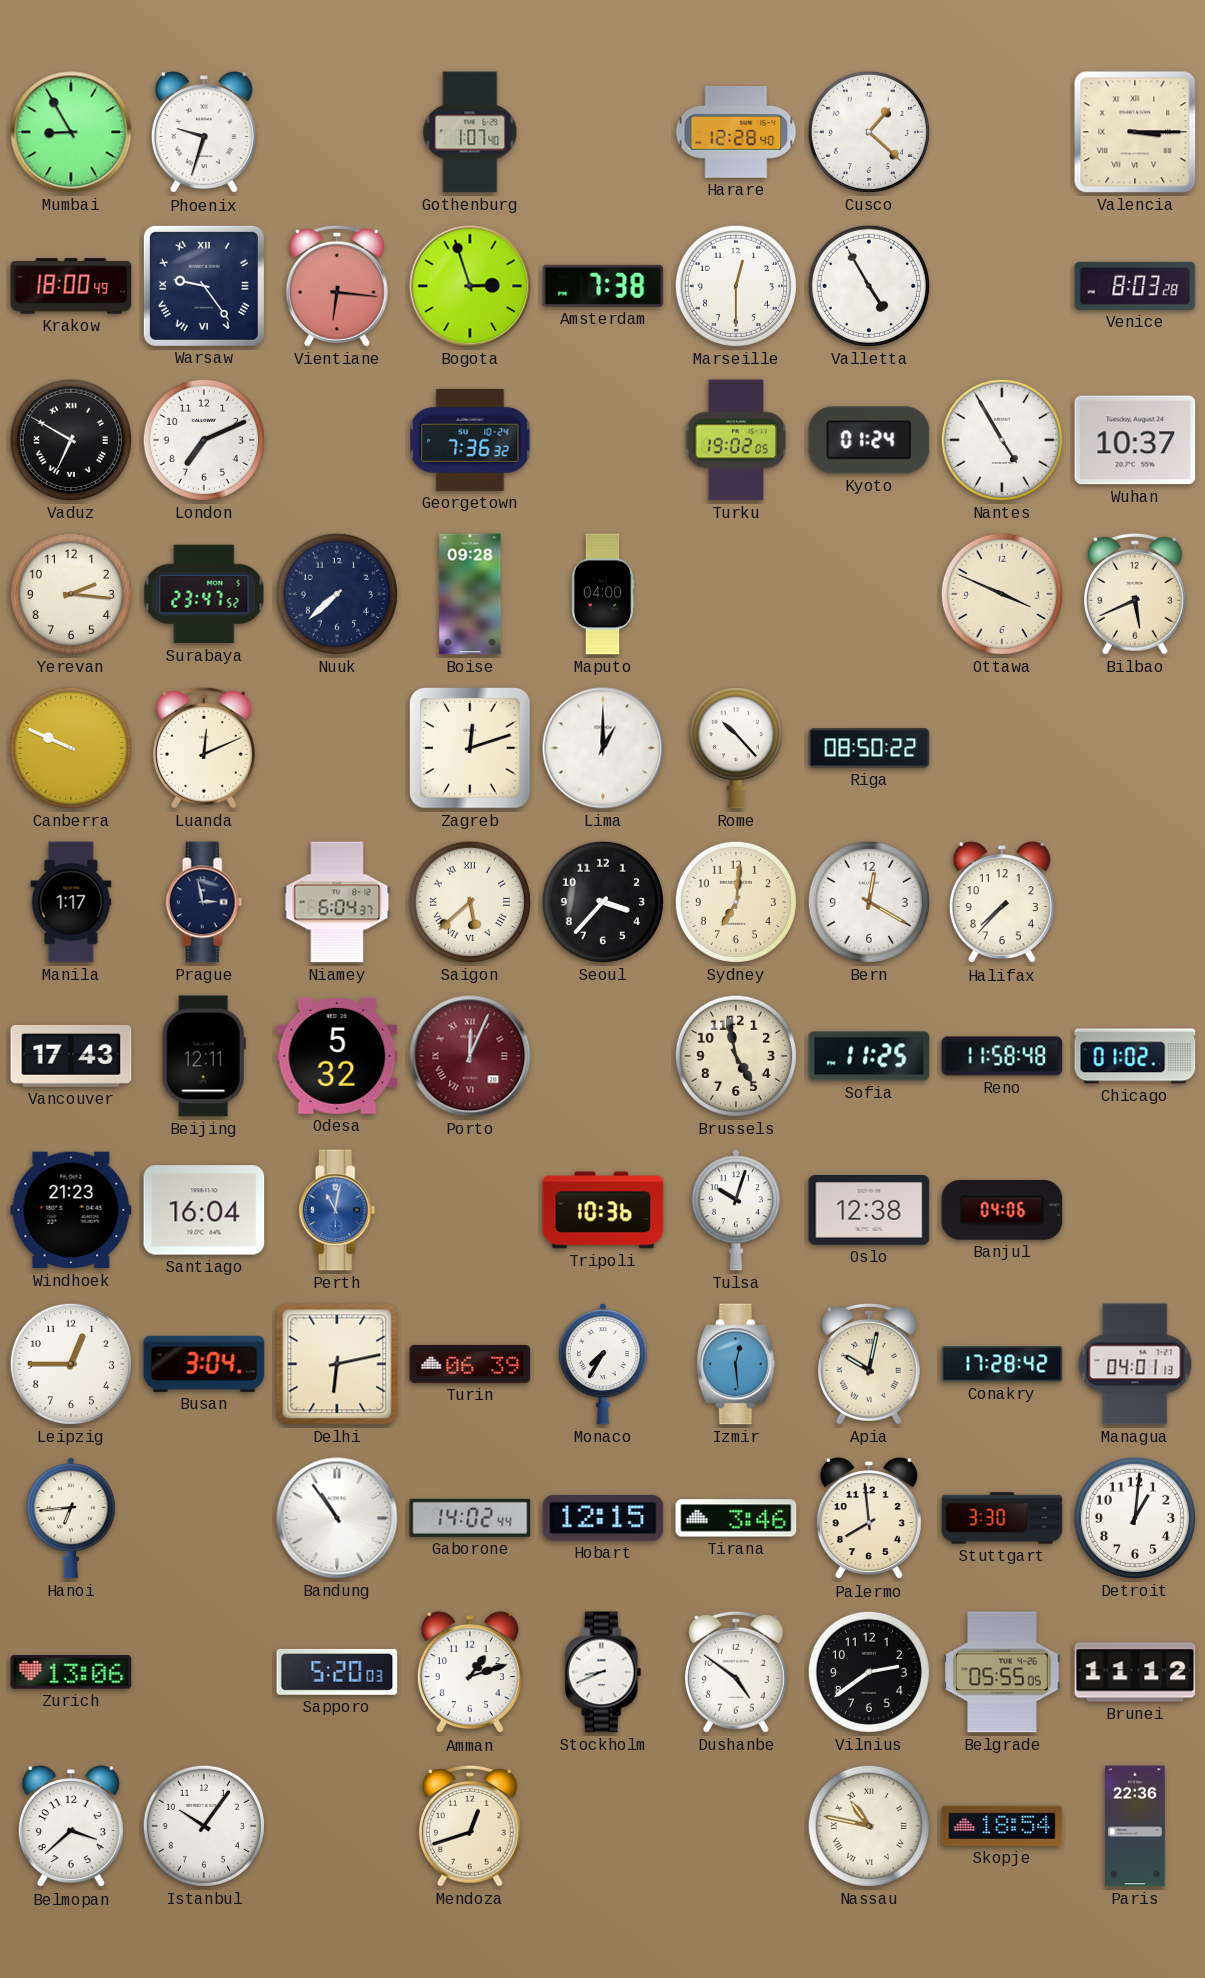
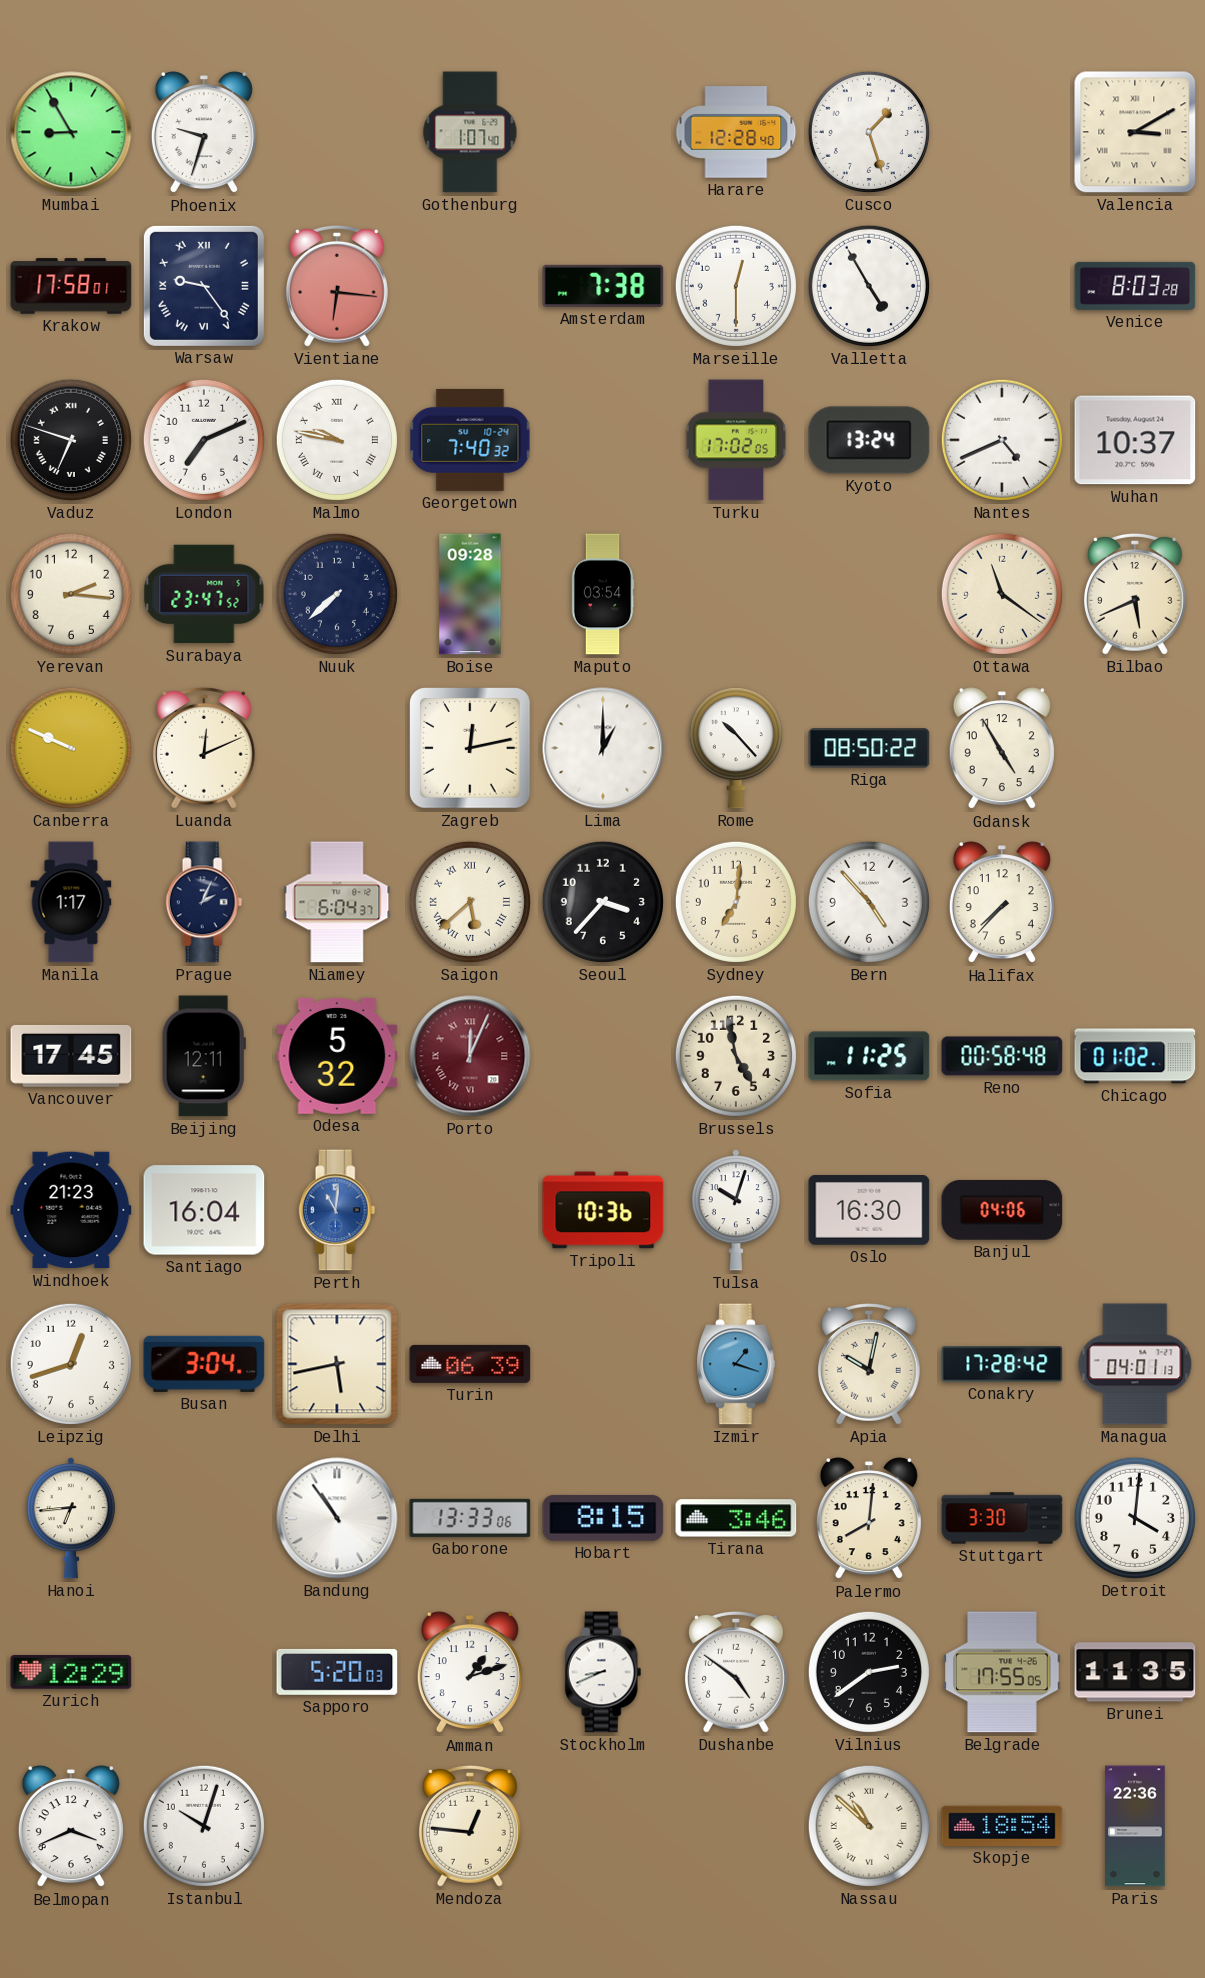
Cusco: 1:22 -> 1:27
Valencia: 3:15 -> 3:10
Krakow: 18:00 -> 17:58
Bogota: 2:57 -> none
Vaduz: 6:50 -> 6:48
Malmo: none -> 9:47
Georgetown: 7:36 -> 7:40
Turku: 19:02 -> 17:02
Kyoto: 01:24 -> 13:24
Nantes: 4:55 -> 4:41
Maputo: 04:00 -> 03:54
Ottawa: 3:49 -> 11:21
Zagreb: 12:12 -> 12:13
Gdansk: none -> 4:55
Prague: 2:58 -> 2:04
Bern: 12:20 -> 4:53
Vancouver: 17:43 -> 17:45
Reno: 11:58 -> 00:58
Perth: 11:02 -> 11:01
Oslo: 12:38 -> 16:30
Leipzig: 12:45 -> 12:42
Delhi: 6:13 -> 5:43
Monaco: 7:35 -> none
Izmir: 12:29 -> 1:18
Gaborone: 14:02 -> 13:33
Hobart: 12:15 -> 8:15
Palermo: 7:59 -> 8:01
Detroit: 1:01 -> 4:01
Zurich: 13:06 -> 12:29
Belgrade: 05:55 -> 17:55
Brunei: 11:12 -> 11:35
Belmopan: 3:38 -> 3:41
Istanbul: 10:06 -> 10:03
Mendoza: 12:42 -> 12:46
Nassau: 10:47 -> 10:52
